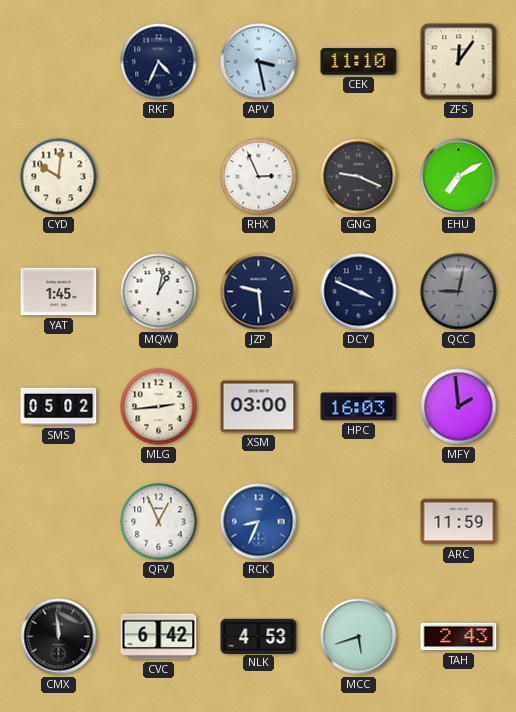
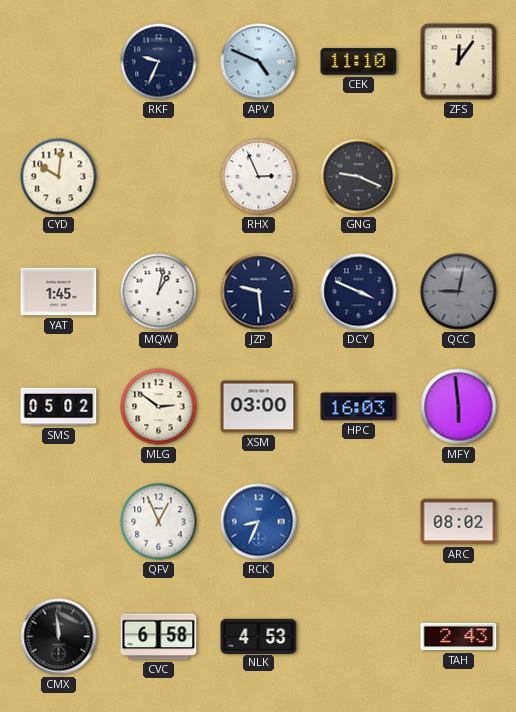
RKF: 4:34 -> 9:34
APV: 3:28 -> 4:49
EHU: 7:10 -> none
MLG: 2:44 -> 2:51
MFY: 1:59 -> 5:59
ARC: 11:59 -> 08:02
CVC: 6:42 -> 6:58
MCC: 5:42 -> none
